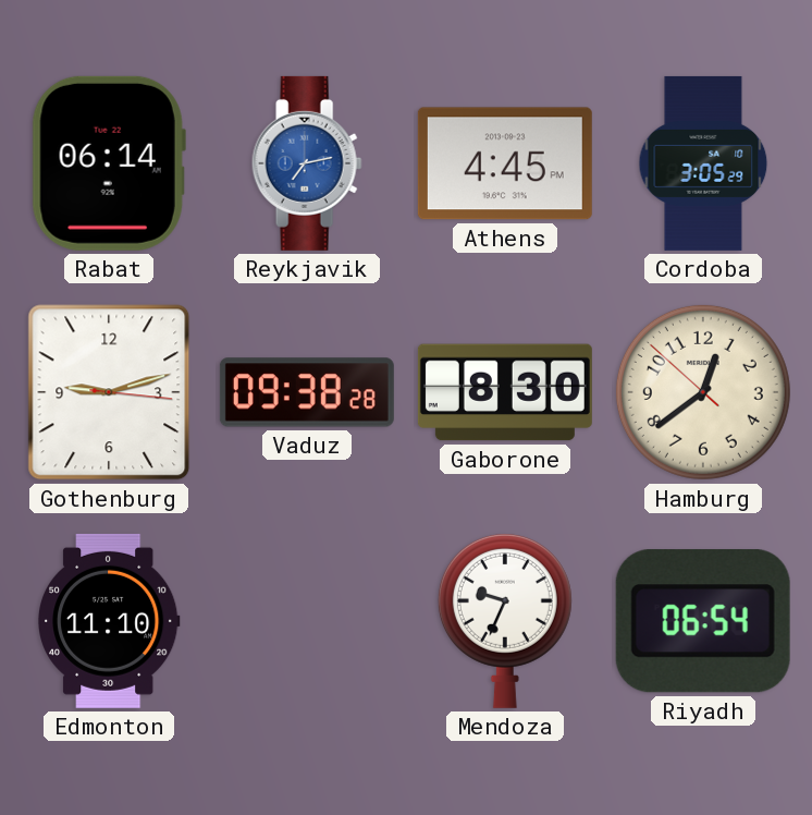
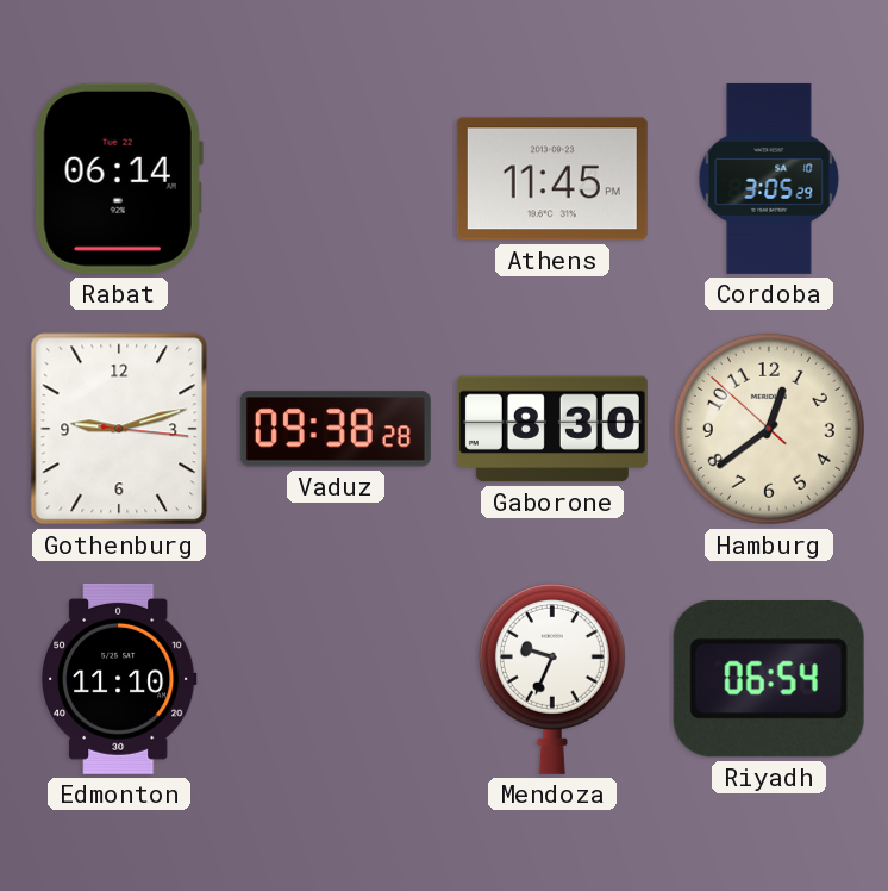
Reykjavik: 7:13 -> none
Athens: 4:45 -> 11:45
